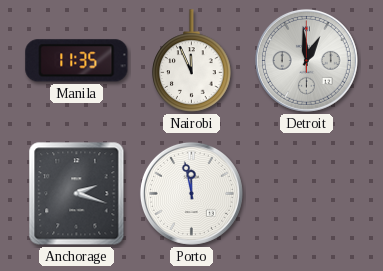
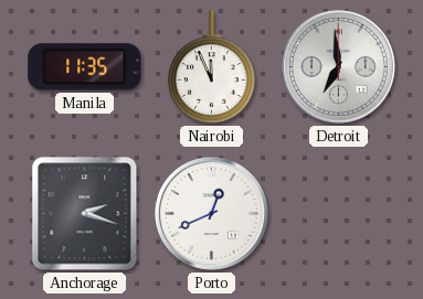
Detroit: 12:59 -> 6:59
Porto: 11:58 -> 12:41
